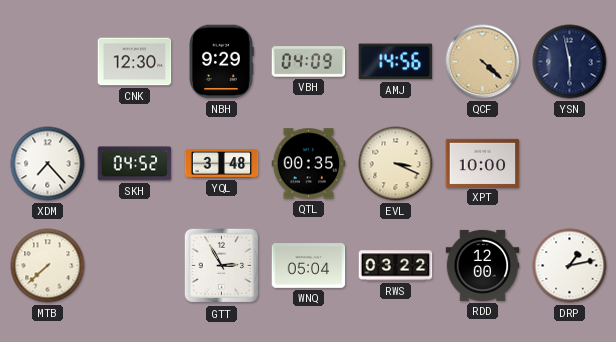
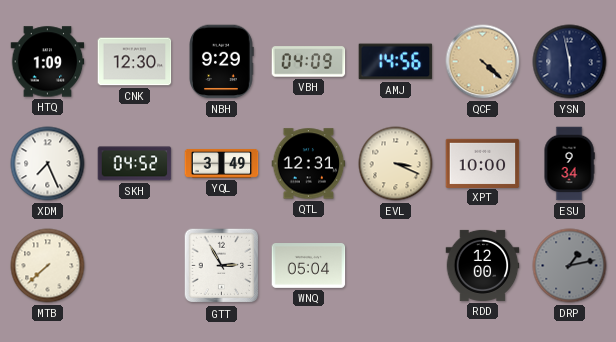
HTQ: none -> 1:09
XDM: 7:23 -> 7:26
YQL: 3:48 -> 3:49
QTL: 00:35 -> 12:31
ESU: none -> 9:34
RWS: 03:22 -> none
DRP dial: white -> grey
